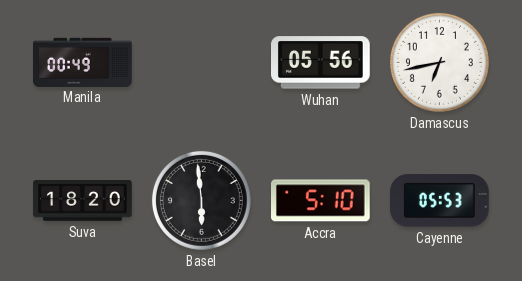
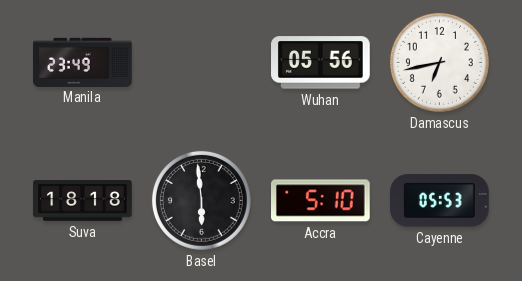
Manila: 00:49 -> 23:49
Suva: 18:20 -> 18:18
